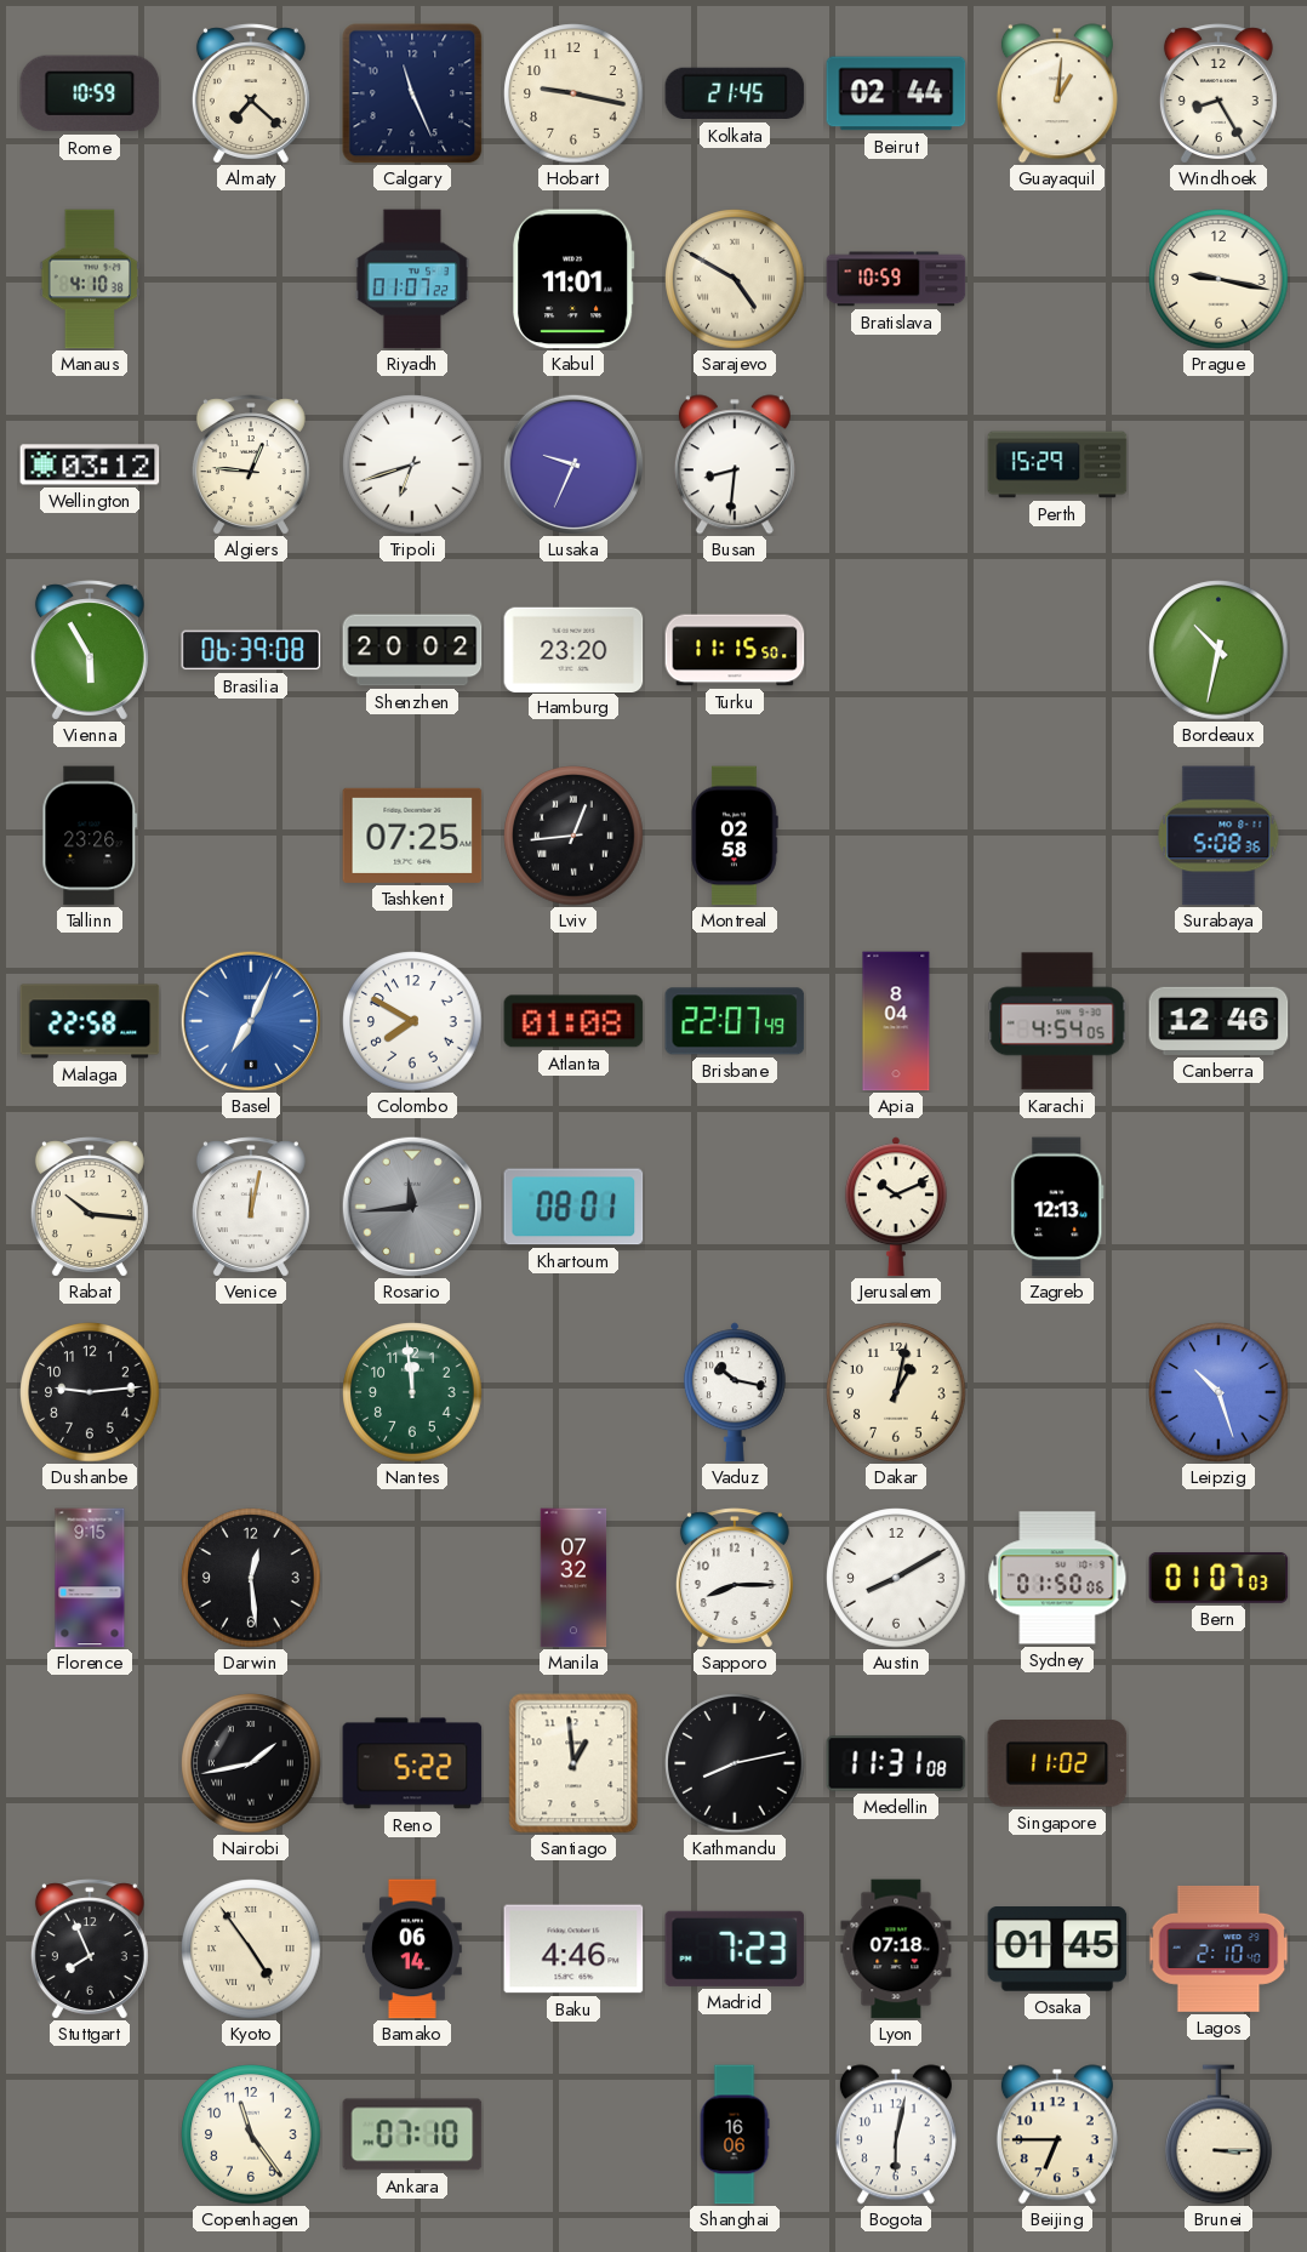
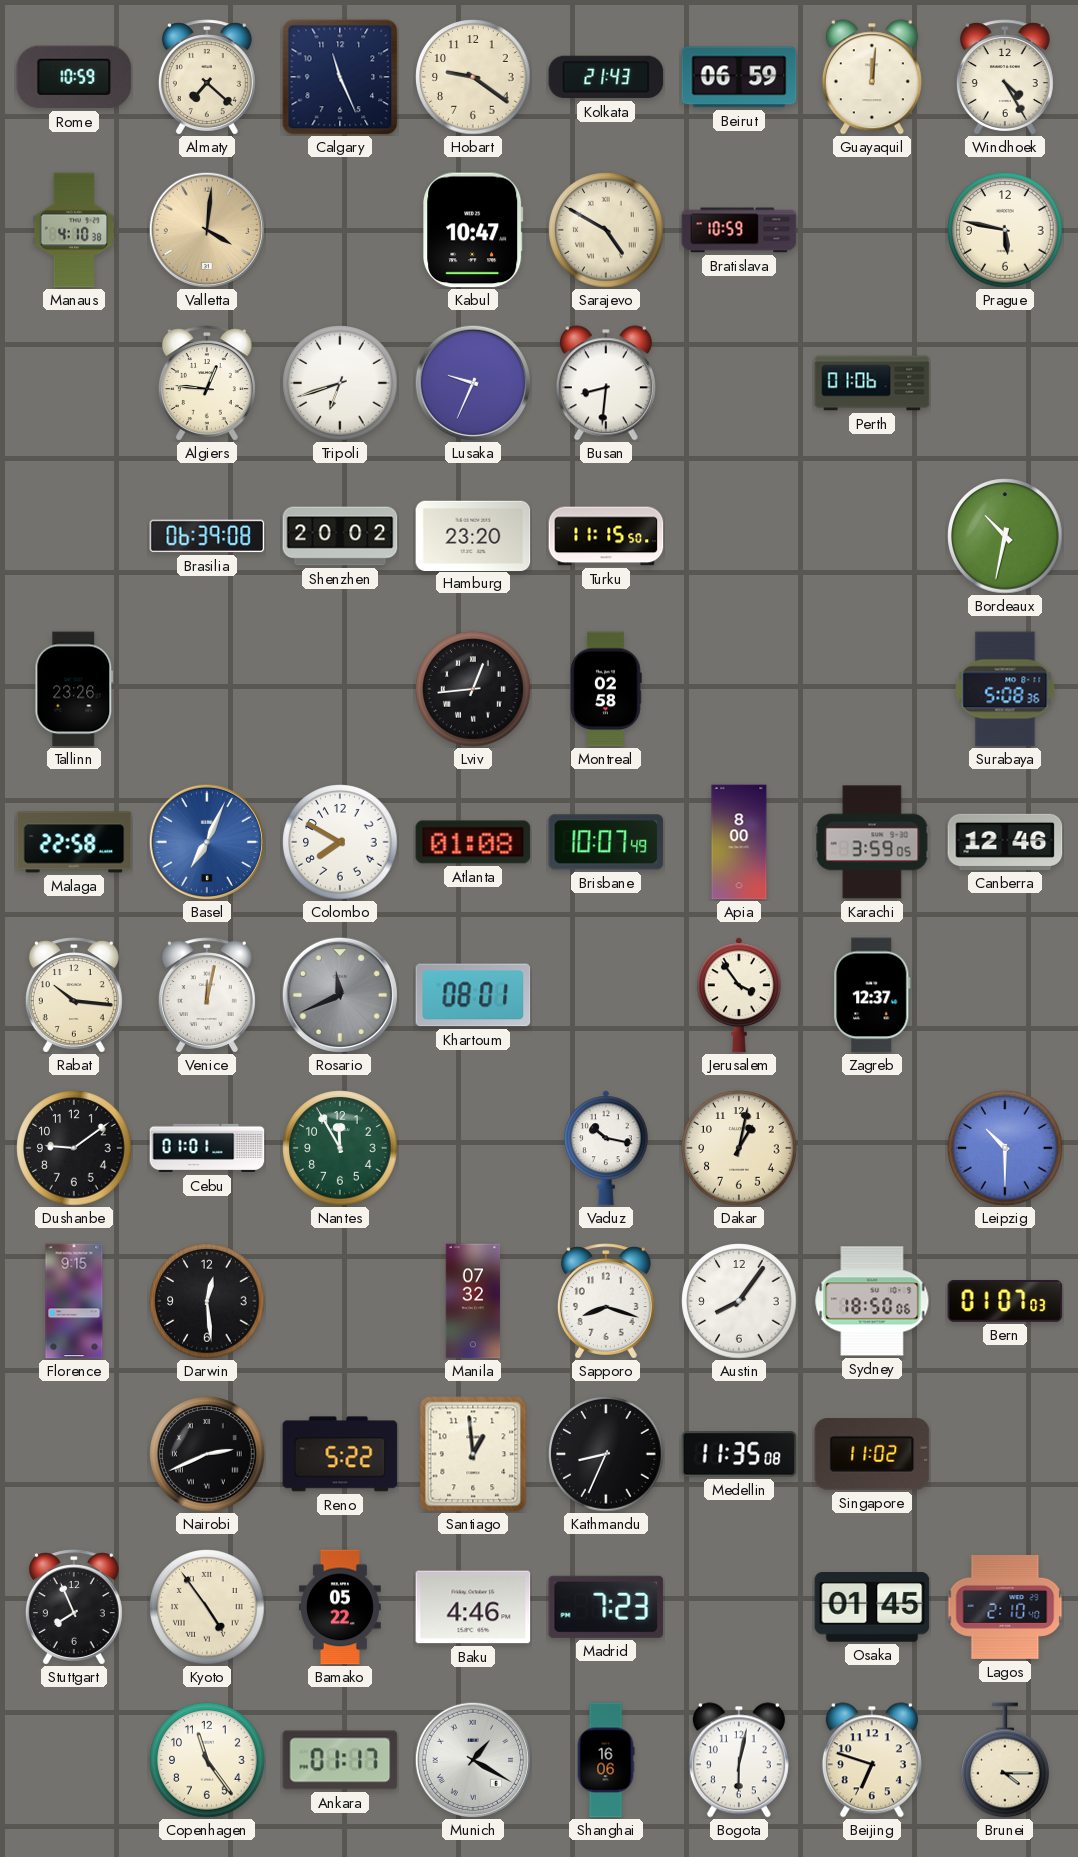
Hobart: 9:17 -> 9:21
Kolkata: 21:45 -> 21:43
Beirut: 02:44 -> 06:59
Guayaquil: 1:01 -> 12:01
Windhoek: 8:25 -> 4:25
Valletta: none -> 4:01
Riyadh: 01:07 -> none
Kabul: 11:01 -> 10:47
Prague: 9:17 -> 5:47
Wellington: 03:12 -> none
Perth: 15:29 -> 01:06
Vienna: 5:55 -> none
Tashkent: 07:25 -> none
Brisbane: 22:07 -> 10:07
Apia: 8:04 -> 8:00
Karachi: 4:54 -> 3:59
Rosario: 11:44 -> 11:41
Jerusalem: 10:11 -> 3:54
Zagreb: 12:13 -> 12:37
Dushanbe: 9:14 -> 9:09
Cebu: none -> 01:01
Nantes: 11:59 -> 11:55
Leipzig: 10:27 -> 10:30
Sapporo: 8:15 -> 8:18
Austin: 8:10 -> 8:06
Sydney: 01:50 -> 18:50
Nairobi: 1:43 -> 2:41
Kathmandu: 8:13 -> 8:34
Medellin: 11:31 -> 11:35
Bamako: 06:14 -> 05:22
Lyon: 07:18 -> none
Ankara: 07:10 -> 01:17
Munich: none -> 1:20
Beijing: 6:45 -> 6:48
Brunei: 3:15 -> 4:15
